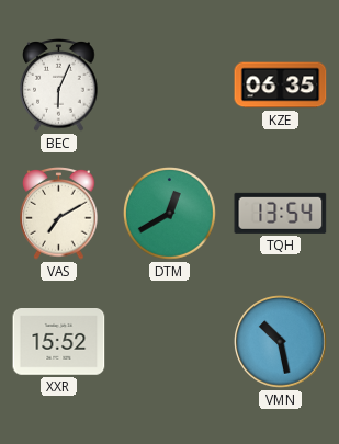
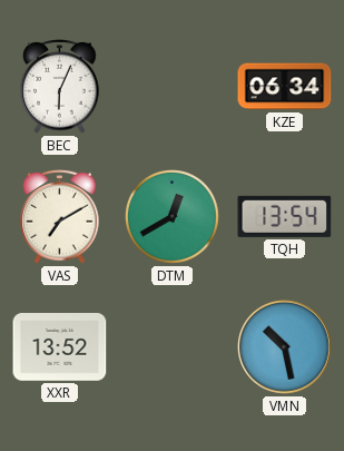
KZE: 06:35 -> 06:34
XXR: 15:52 -> 13:52
